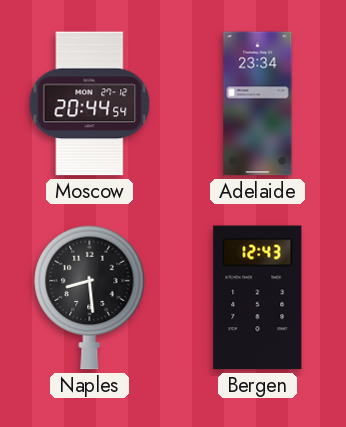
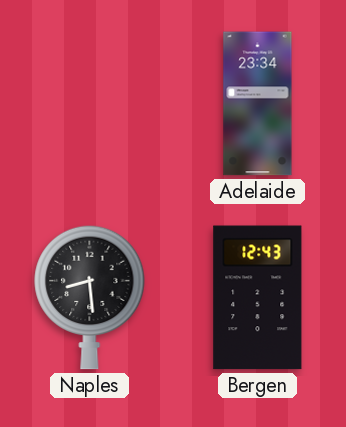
Moscow: 20:44 -> none
